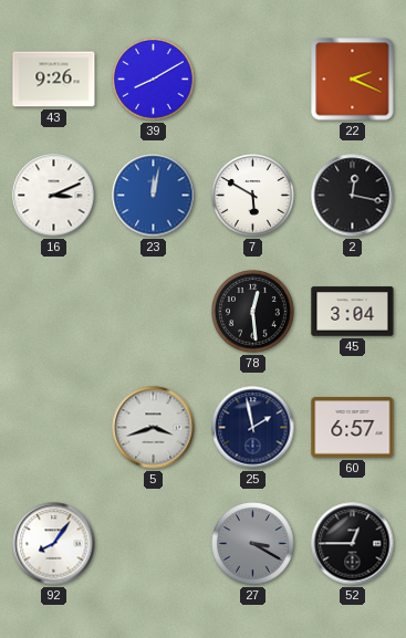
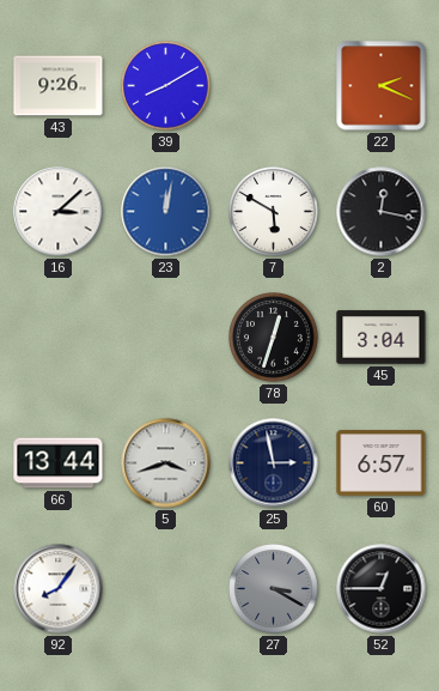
16: 3:11 -> 3:08
78: 12:29 -> 12:33
66: none -> 13:44
25: 1:58 -> 2:58
